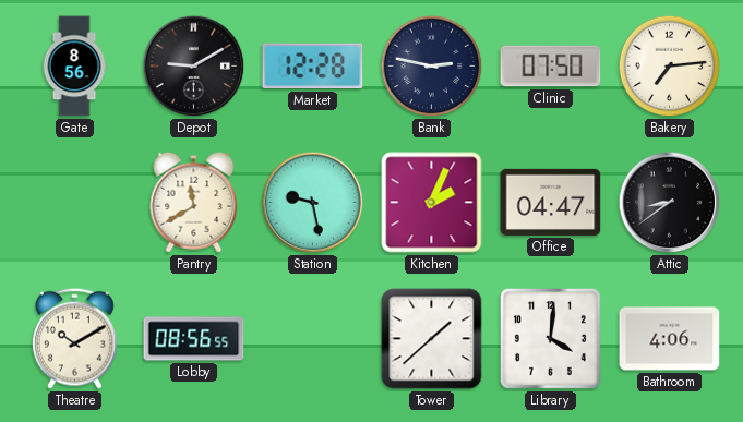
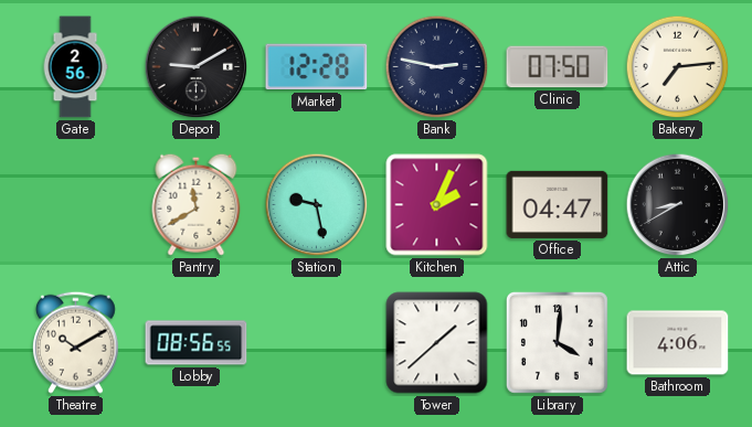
Gate: 8:56 -> 2:56
Attic: 8:39 -> 8:40
